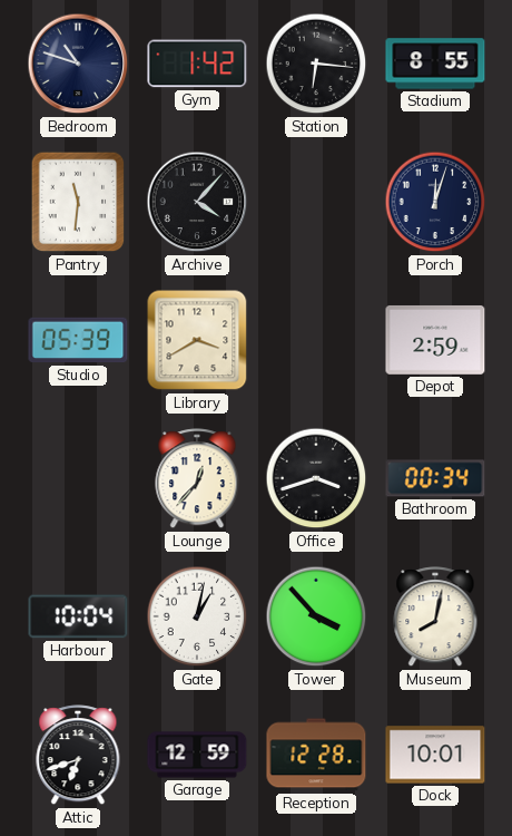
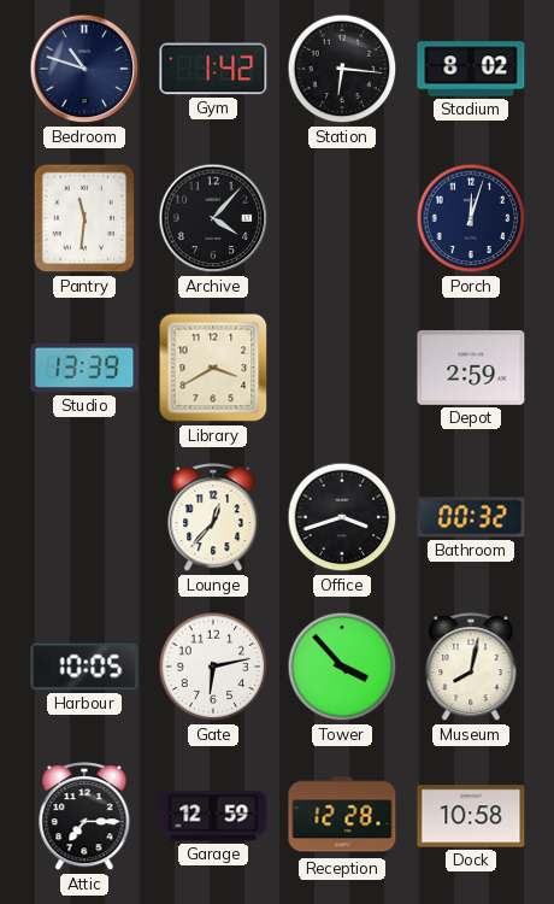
Stadium: 8:55 -> 8:02
Studio: 05:39 -> 13:39
Bathroom: 00:34 -> 00:32
Harbour: 10:04 -> 10:05
Gate: 1:02 -> 6:13
Attic: 6:42 -> 7:15
Dock: 10:01 -> 10:58
